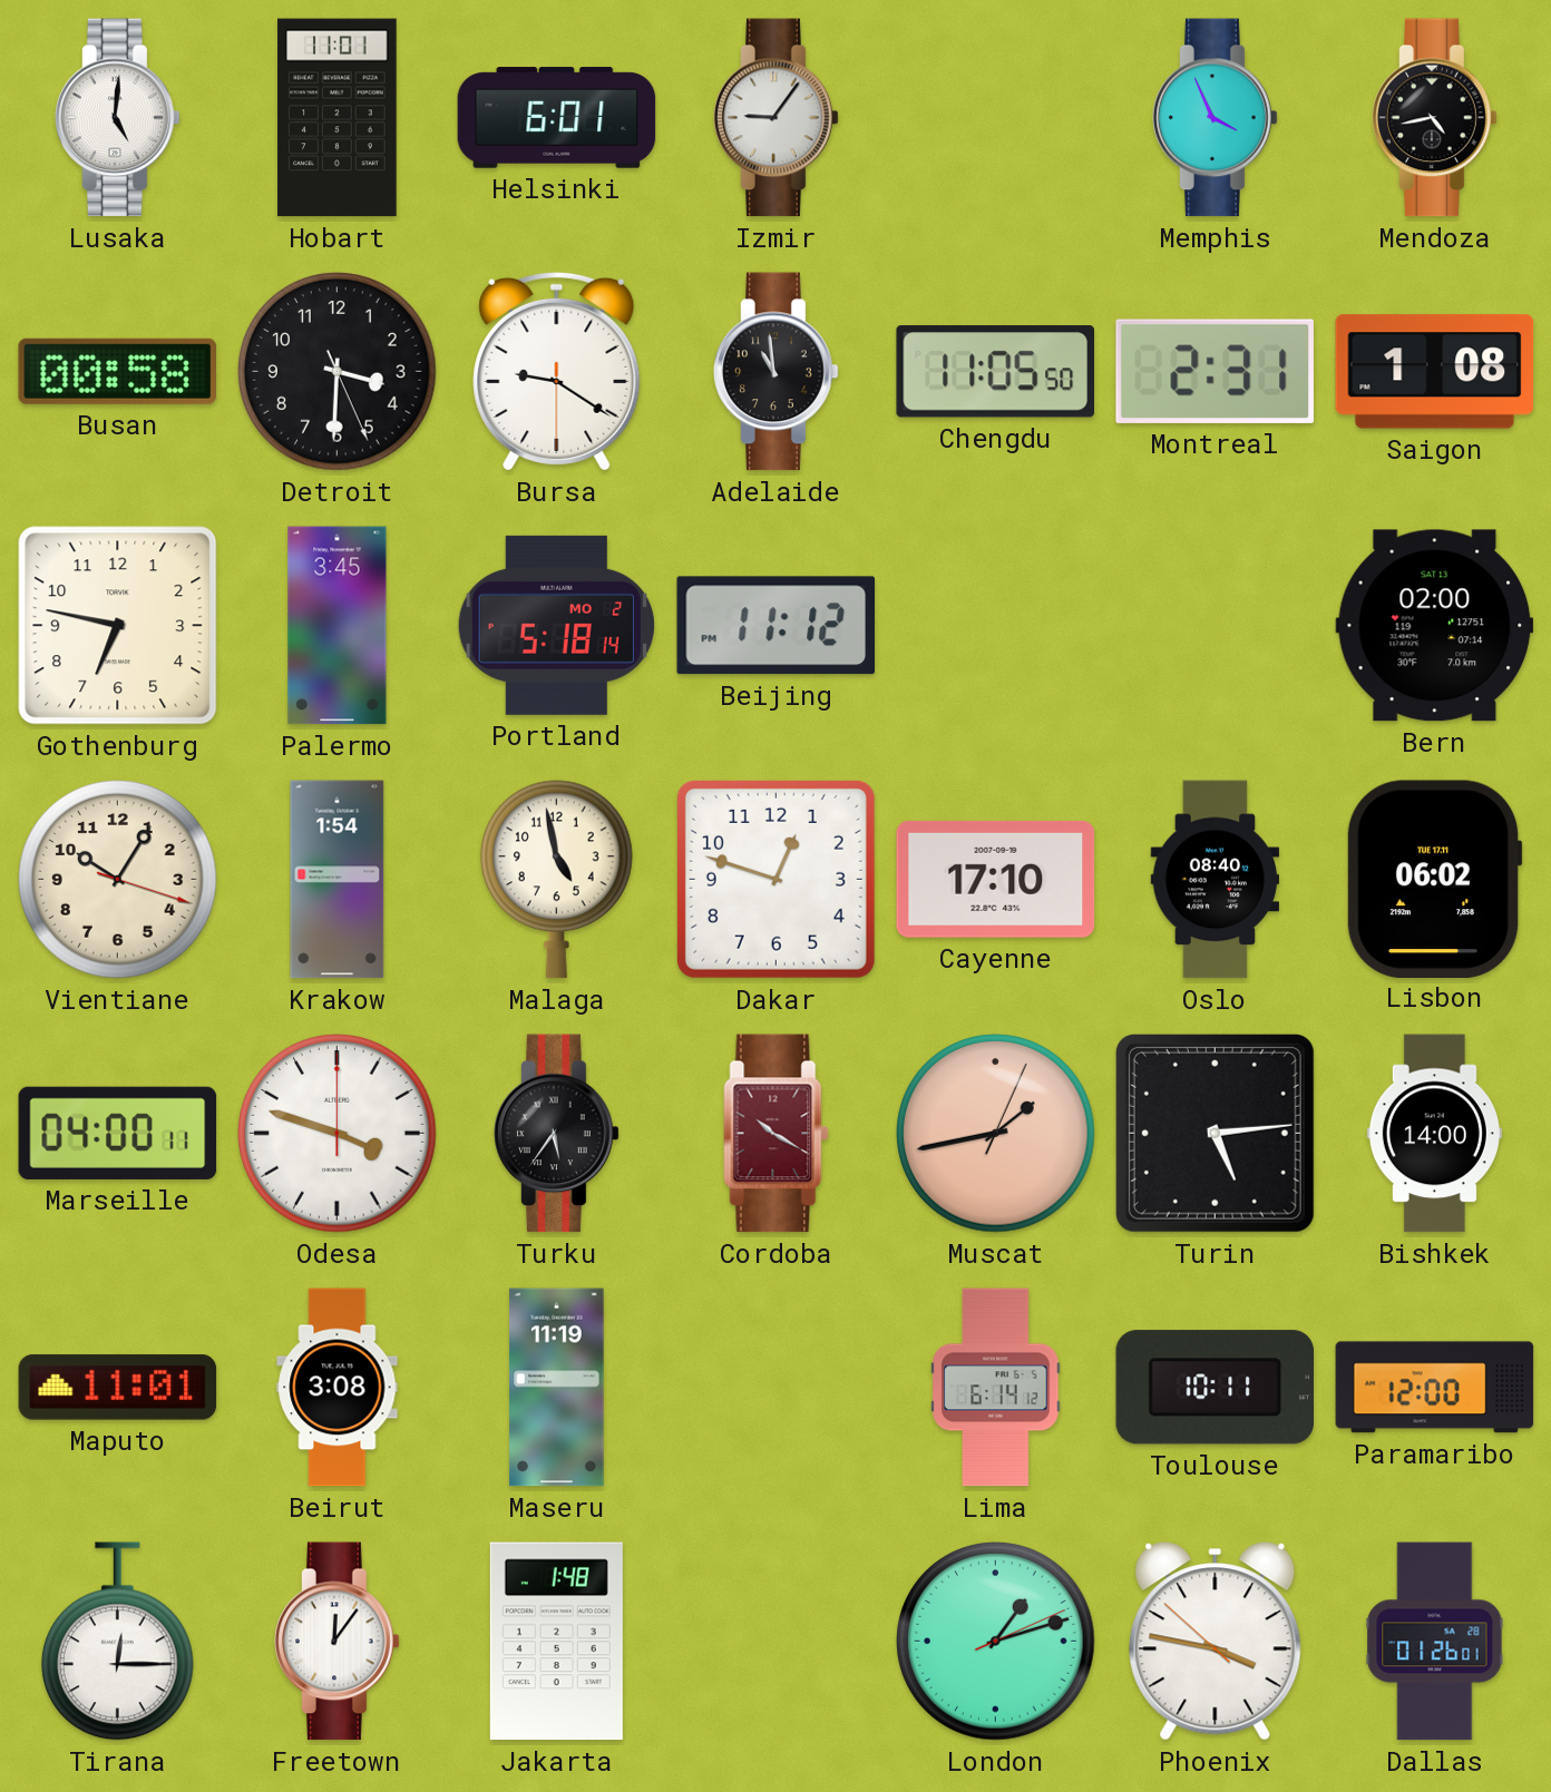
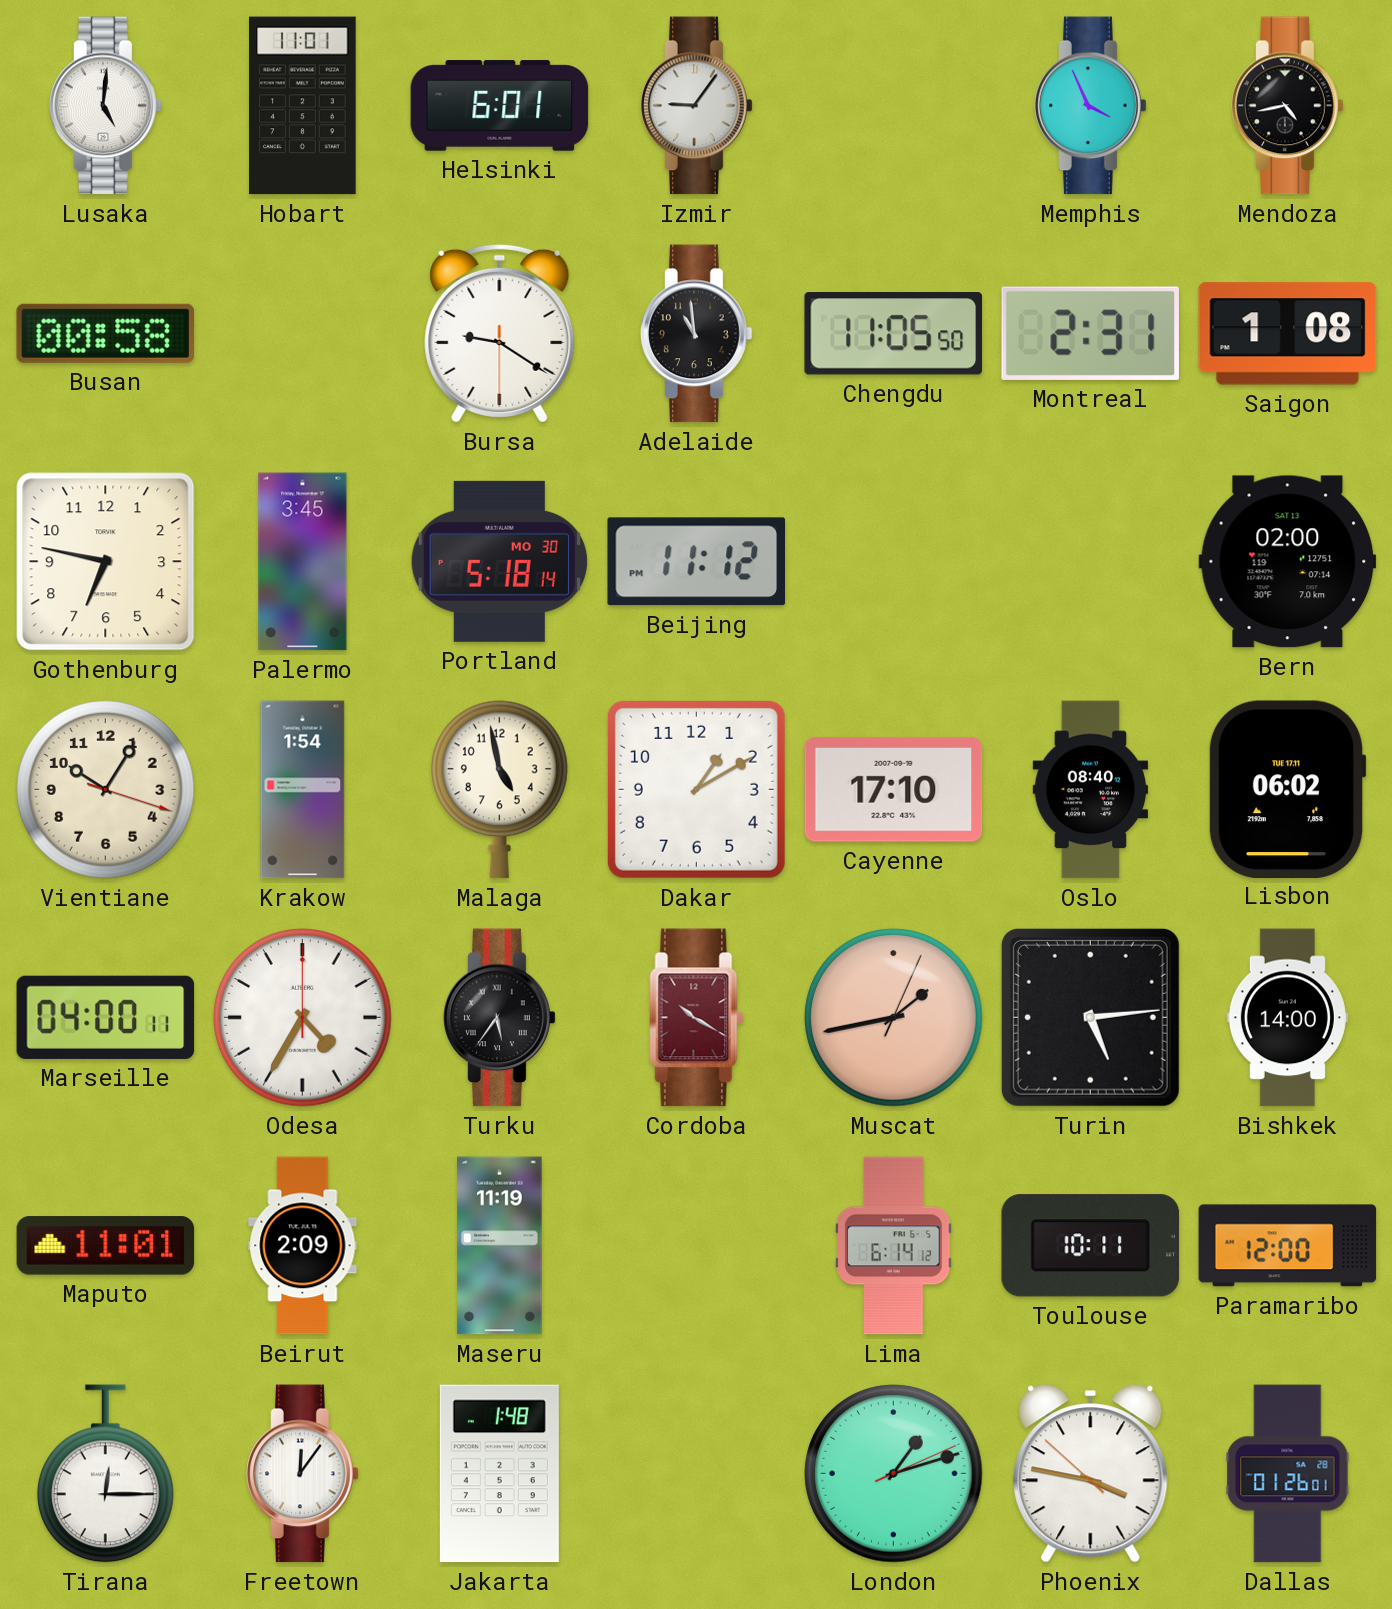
Detroit: 3:30 -> none
Portland date: MO 2 -> MO 30
Dakar: 12:48 -> 1:10
Odesa: 3:48 -> 4:35
Beirut: 3:08 -> 2:09
